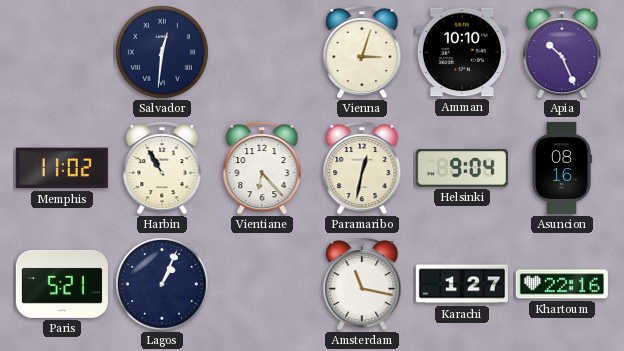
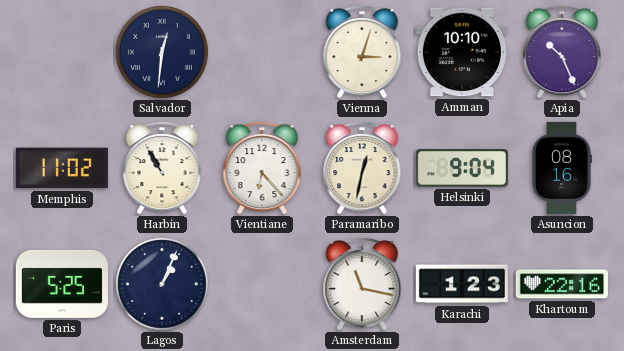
Paris: 5:21 -> 5:25
Karachi: 1:27 -> 1:23
